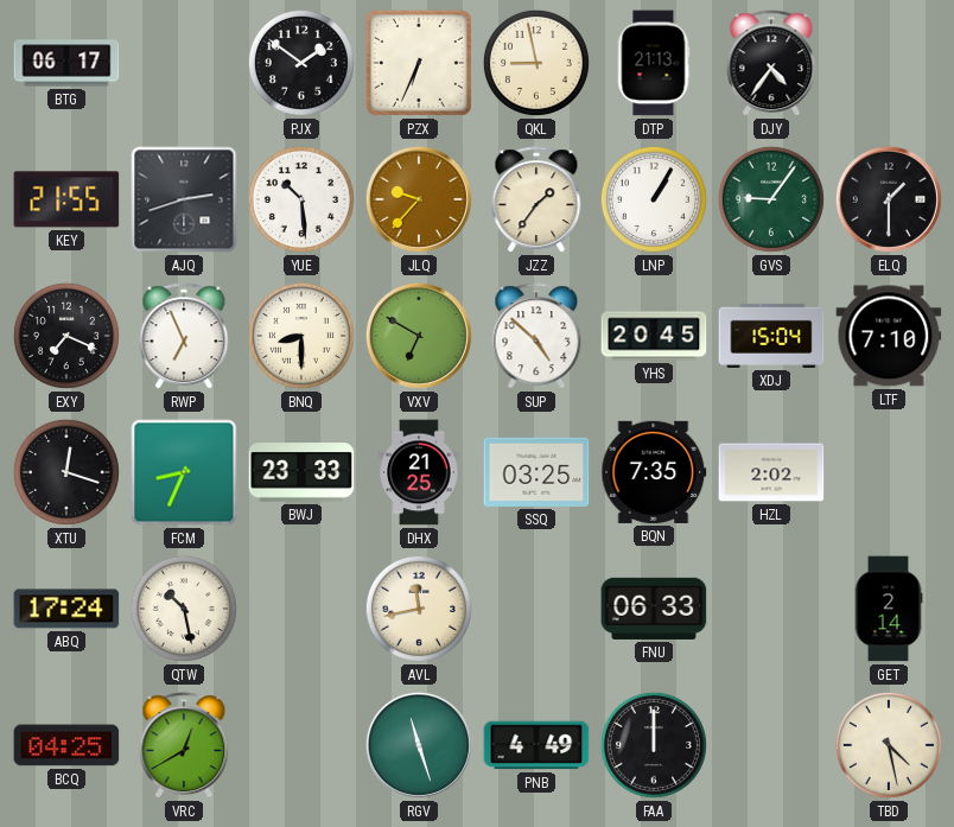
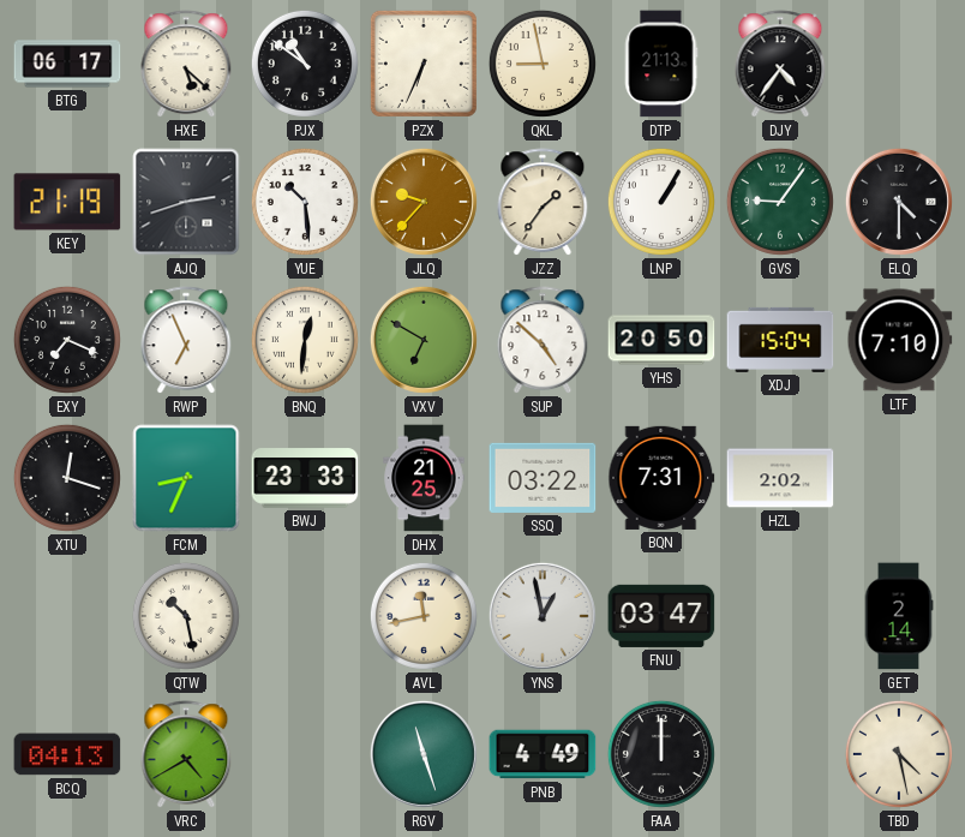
HXE: none -> 5:22
PJX: 1:51 -> 10:51
KEY: 21:55 -> 21:19
ELQ: 1:30 -> 4:30
BNQ: 8:30 -> 12:31
YHS: 20:45 -> 20:50
SSQ: 03:25 -> 03:22
BQN: 7:35 -> 7:31
ABQ: 17:24 -> none
YNS: none -> 12:58
FNU: 06:33 -> 03:47
BCQ: 04:25 -> 04:13
VRC: 12:40 -> 4:40
